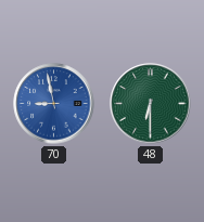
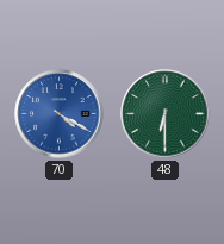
70: 8:58 -> 4:20
